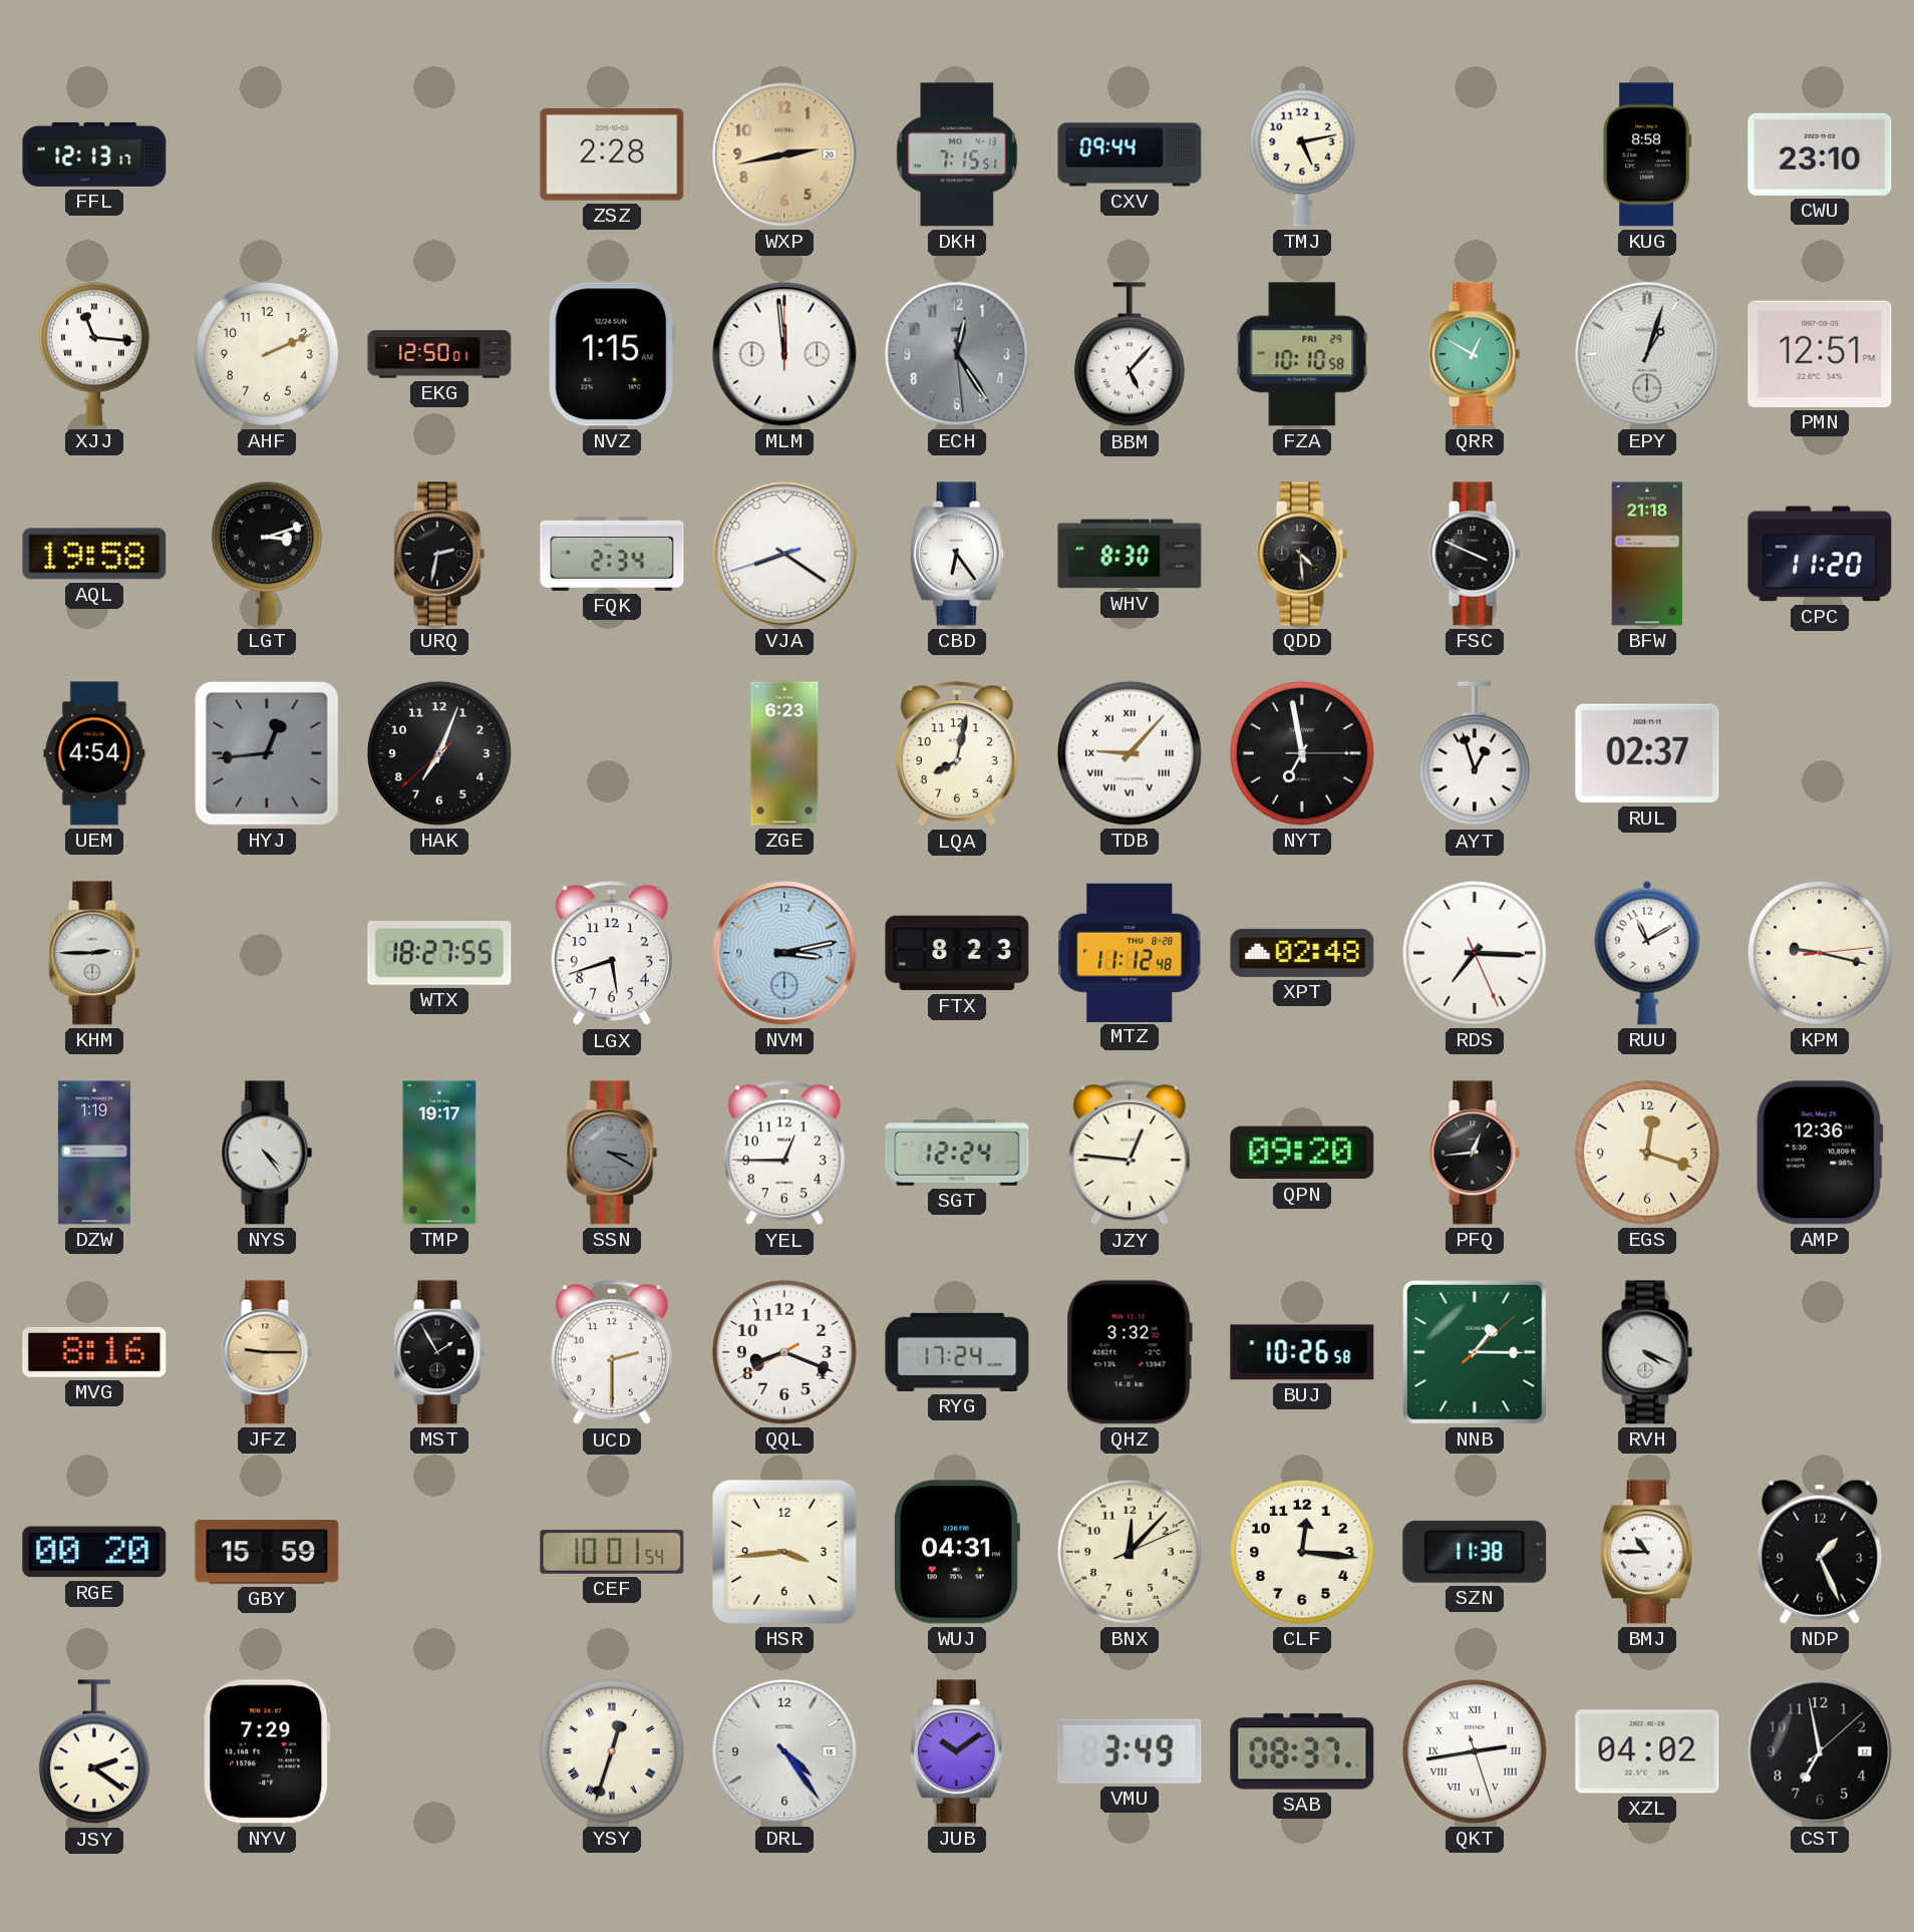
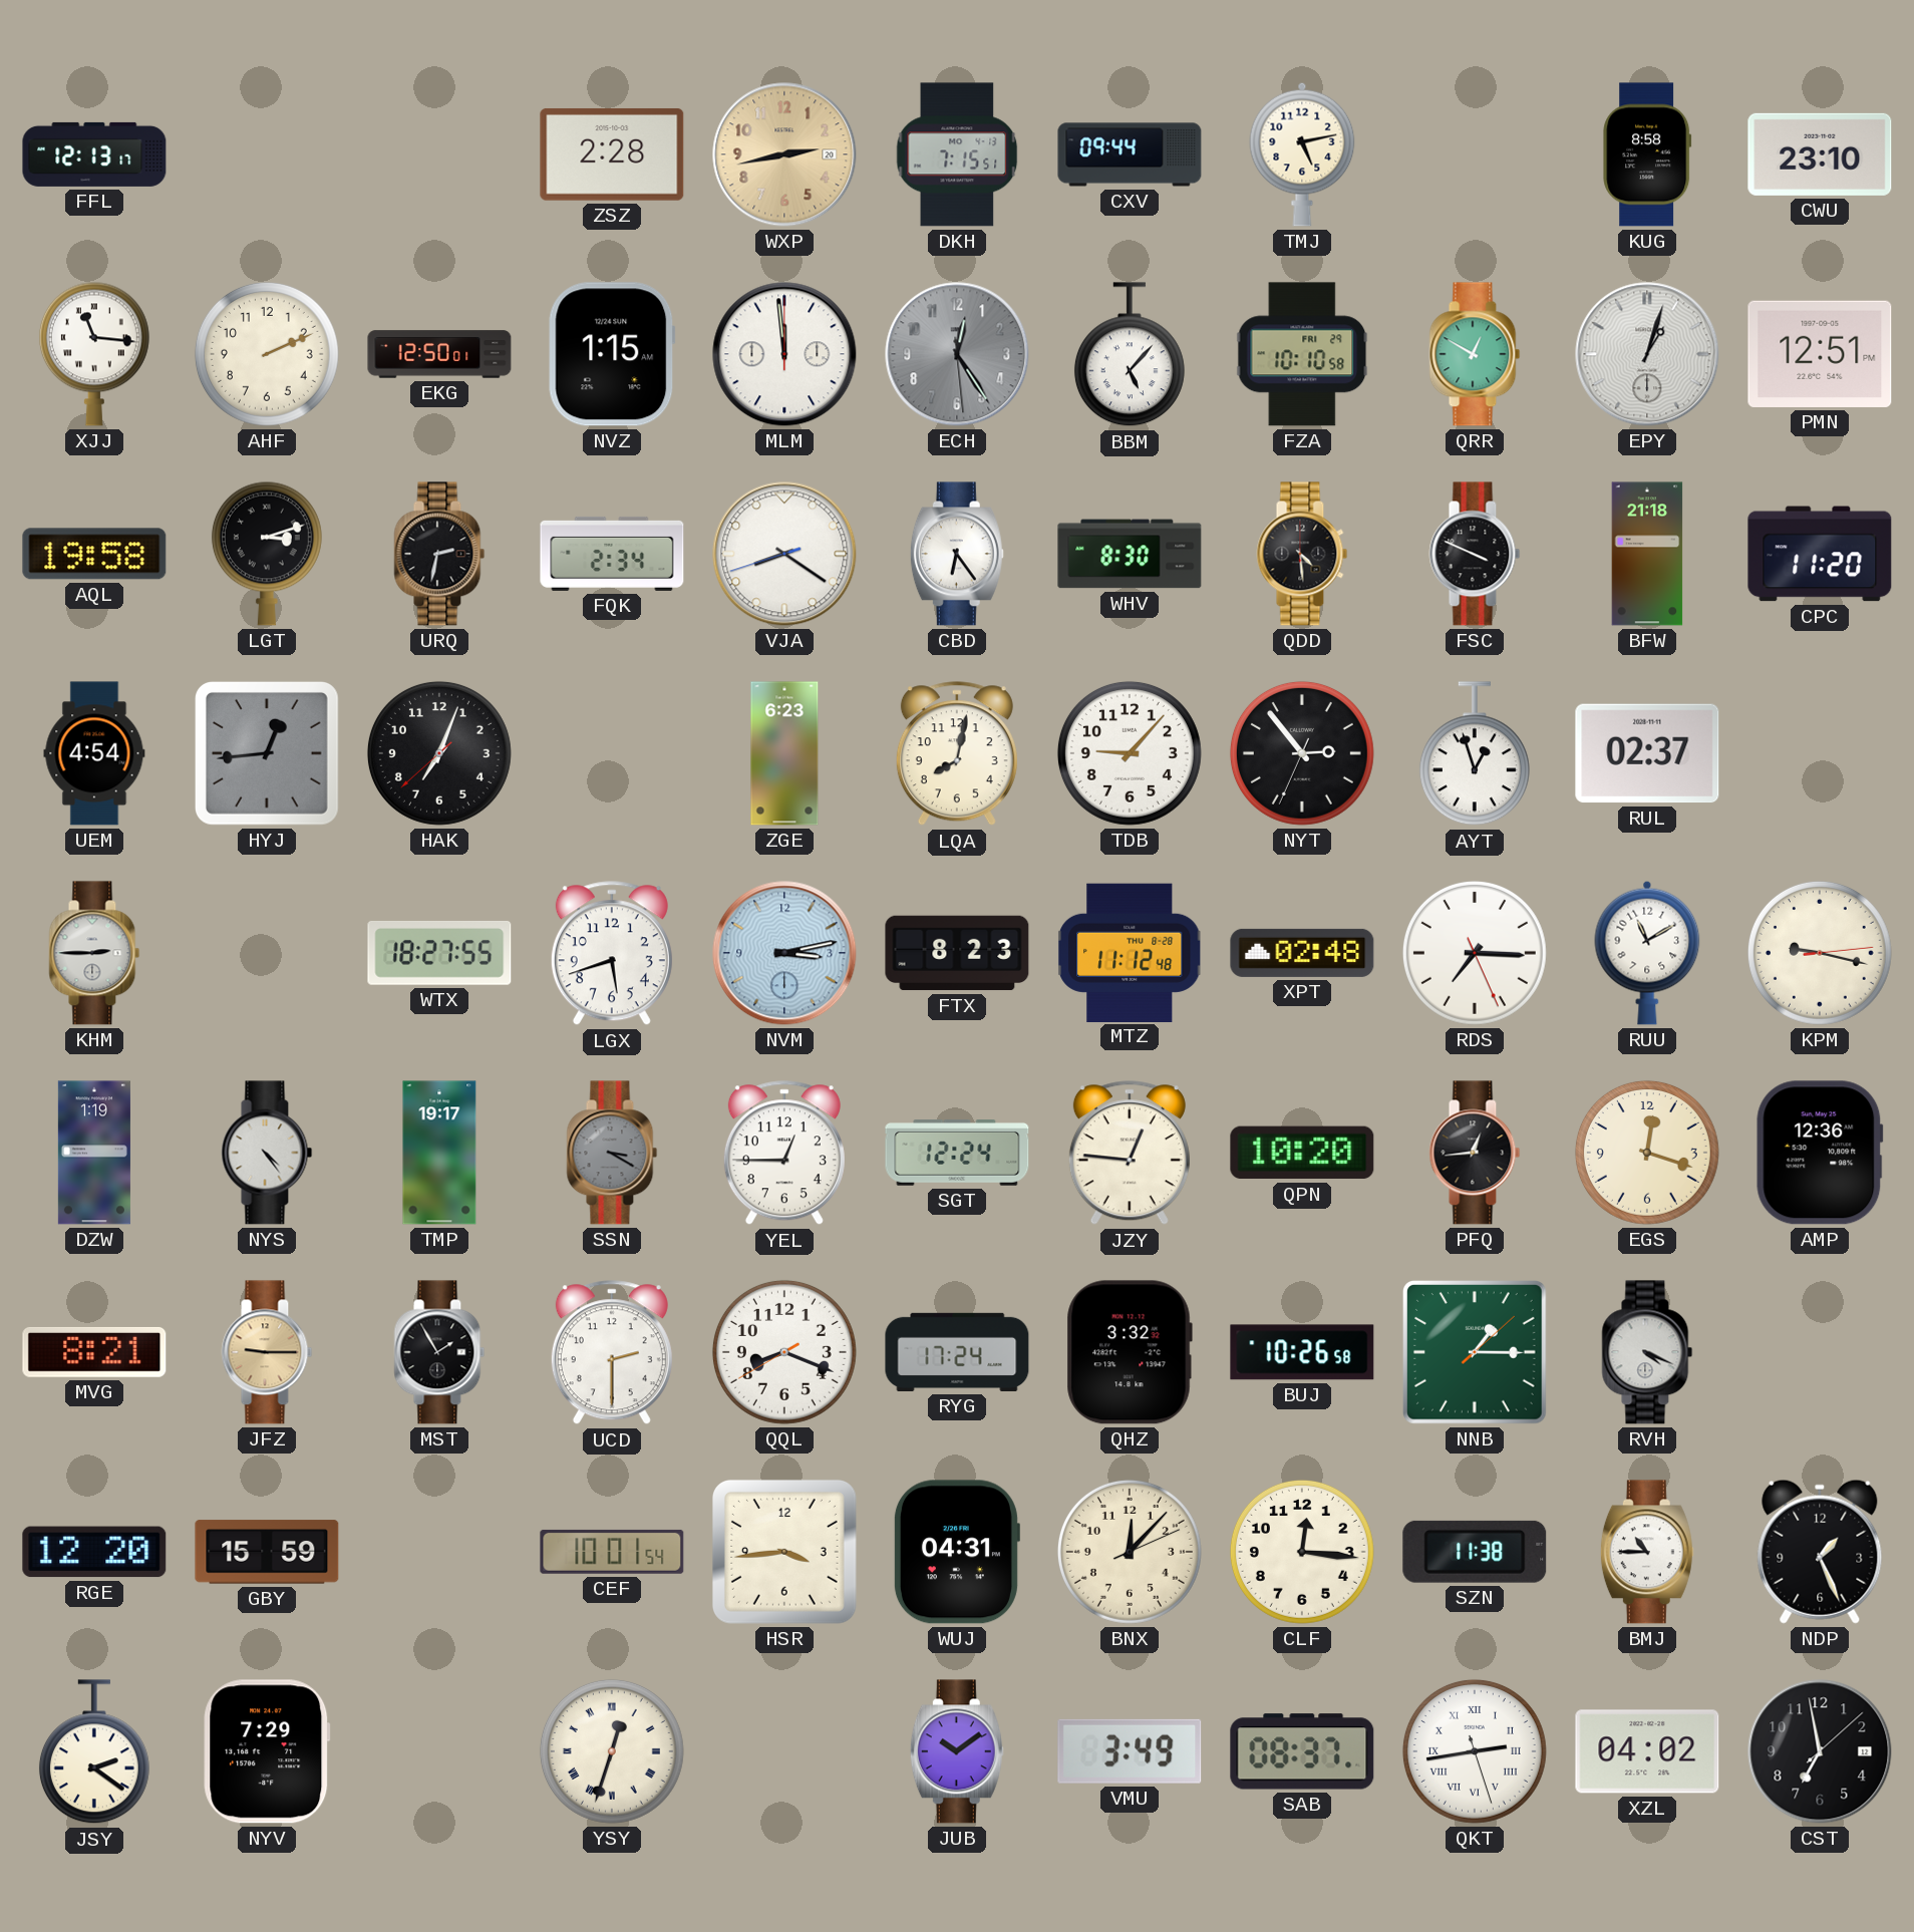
TDB numerals: Roman -> Arabic
NYT: 6:58 -> 2:53
QPN: 09:20 -> 10:20
MVG: 8:16 -> 8:21
RGE: 00:20 -> 12:20
DRL: 4:24 -> none
